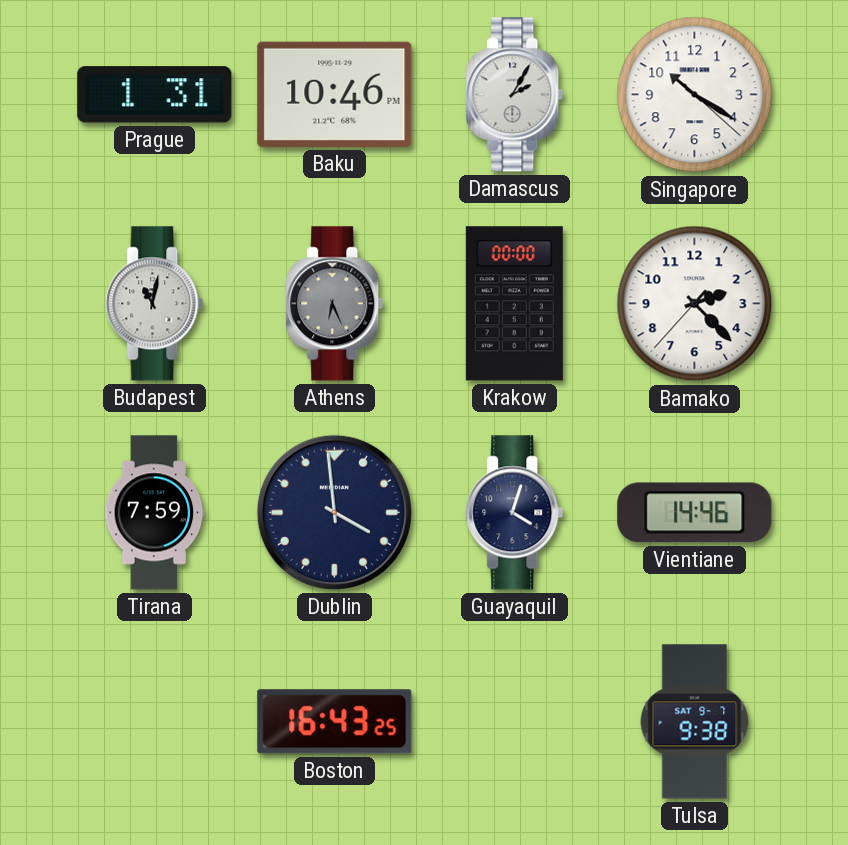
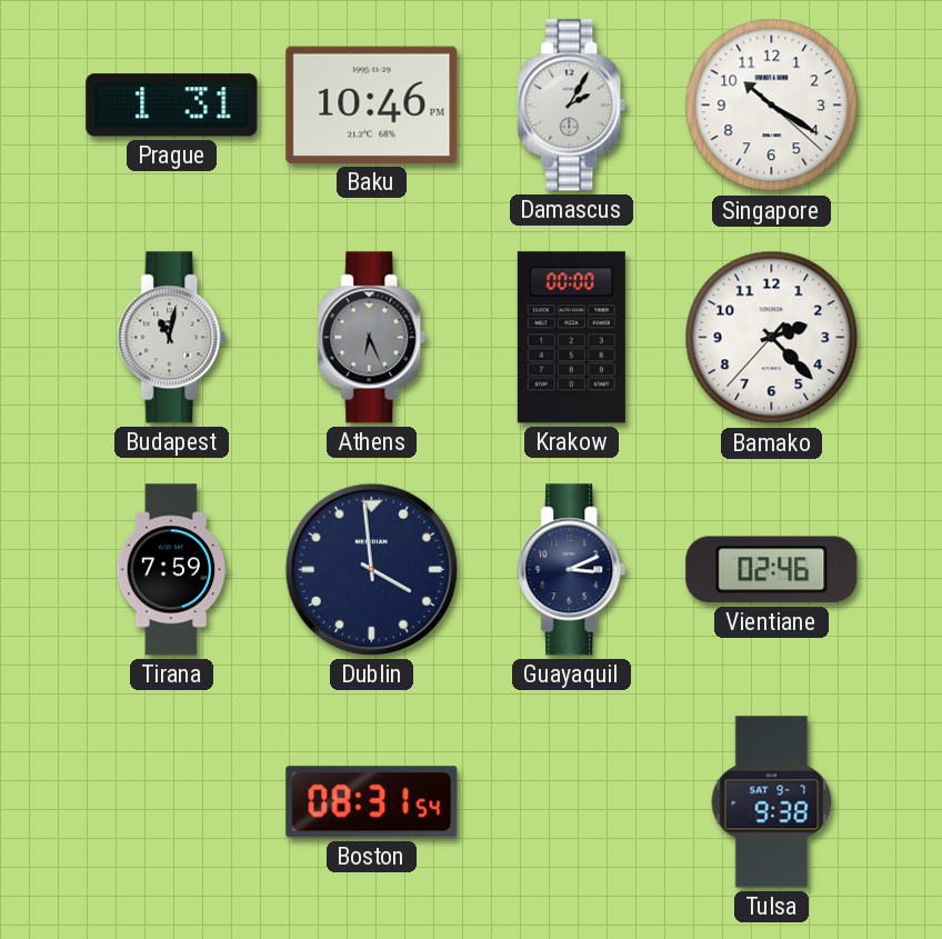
Guayaquil: 4:03 -> 3:11
Vientiane: 14:46 -> 02:46
Boston: 16:43 -> 08:31
